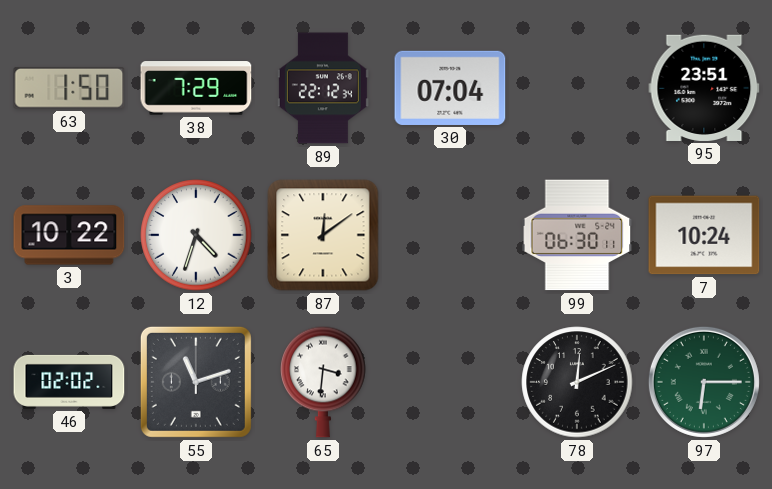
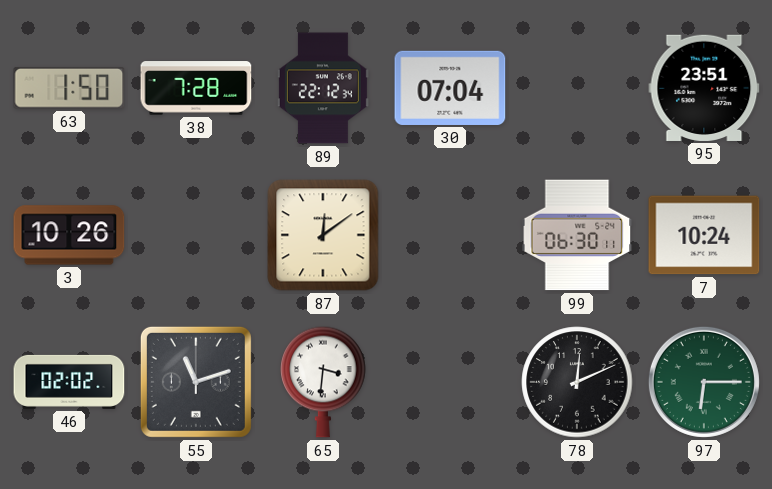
38: 7:29 -> 7:28
3: 10:22 -> 10:26
12: 4:33 -> none
